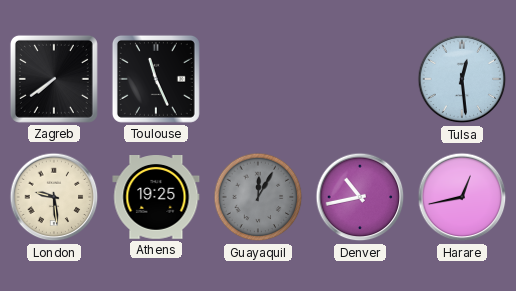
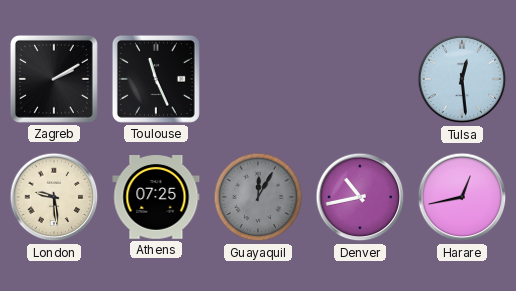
Zagreb: 7:39 -> 2:10
Athens: 19:25 -> 07:25
